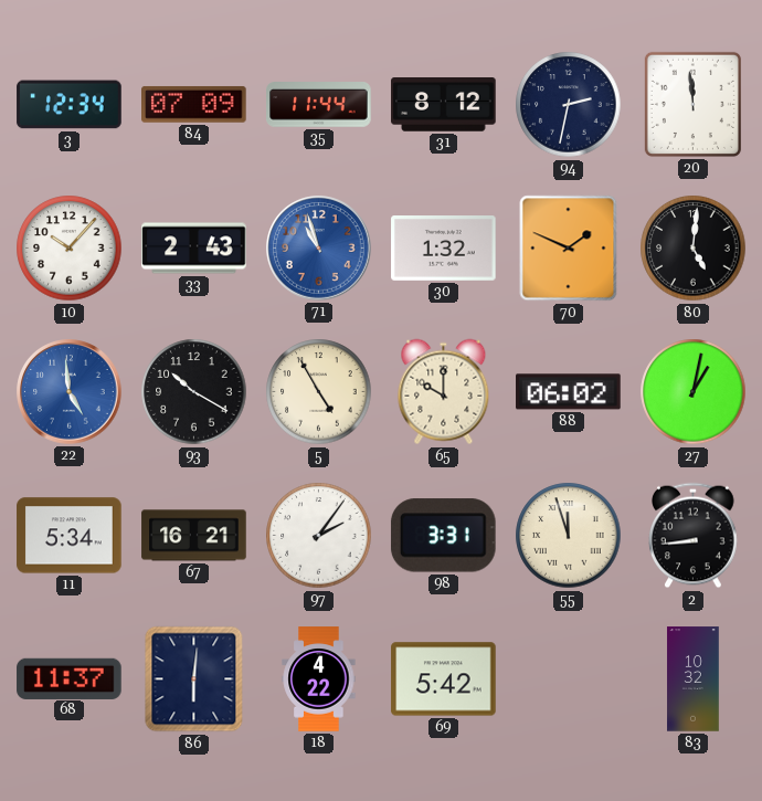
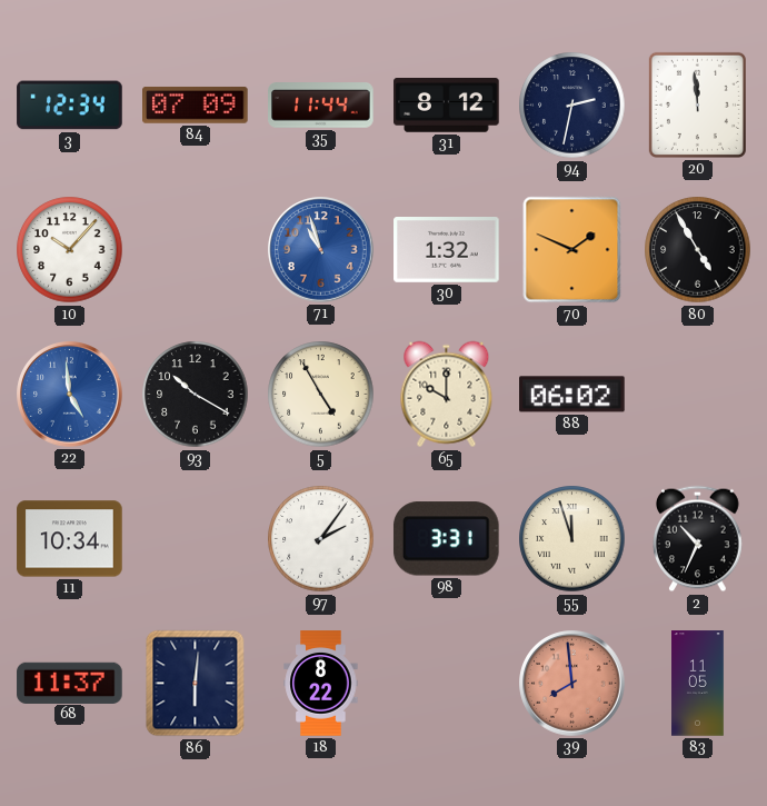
33: 2:43 -> none
80: 5:01 -> 4:55
27: 1:02 -> none
11: 5:34 -> 10:34
67: 16:21 -> none
2: 8:44 -> 10:34
18: 4:22 -> 8:22
69: 5:42 -> none
39: none -> 7:59
83: 10:32 -> 11:05
